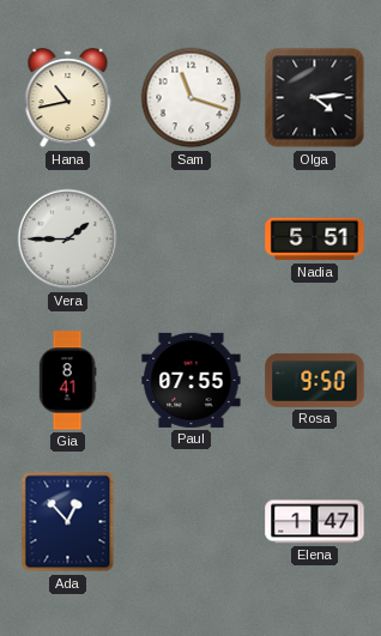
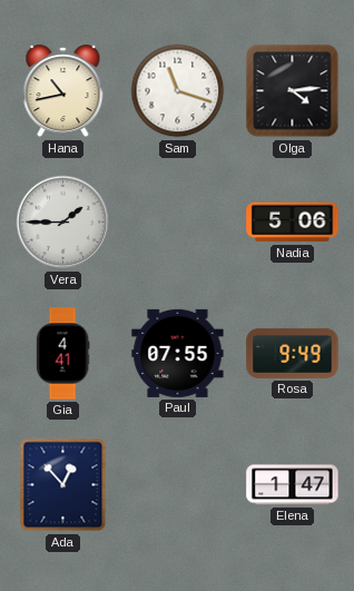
Nadia: 5:51 -> 5:06
Gia: 8:41 -> 4:41
Rosa: 9:50 -> 9:49
